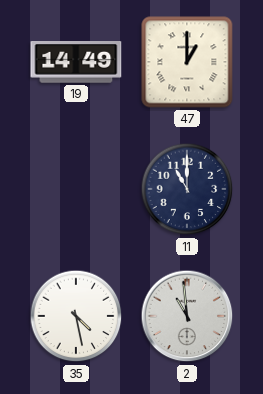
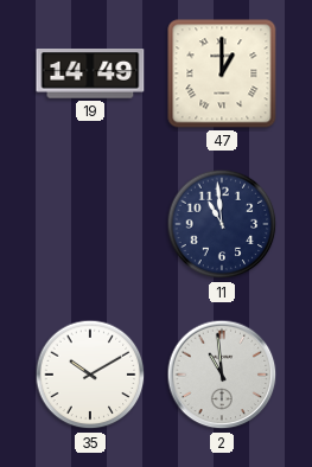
11: 11:00 -> 10:59
35: 4:28 -> 10:10
